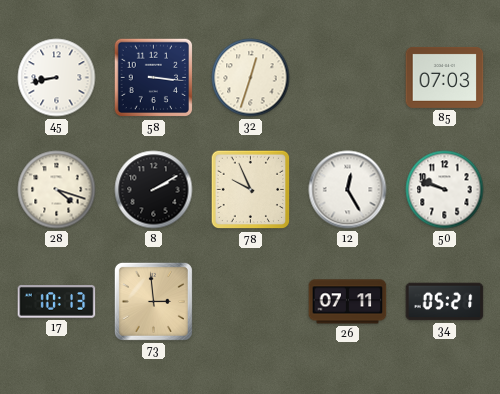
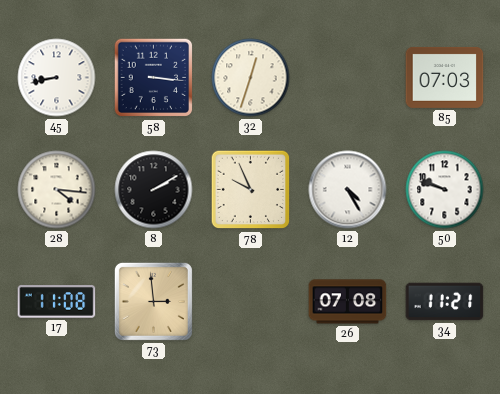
28: 4:18 -> 4:16
12: 12:25 -> 4:25
17: 10:13 -> 11:08
26: 07:11 -> 07:08
34: 05:21 -> 11:21
